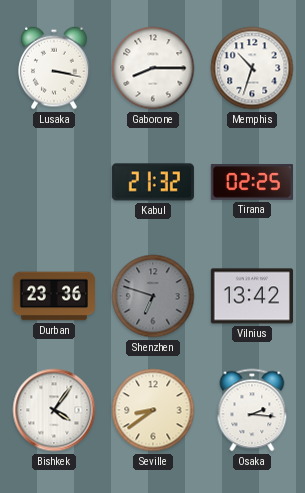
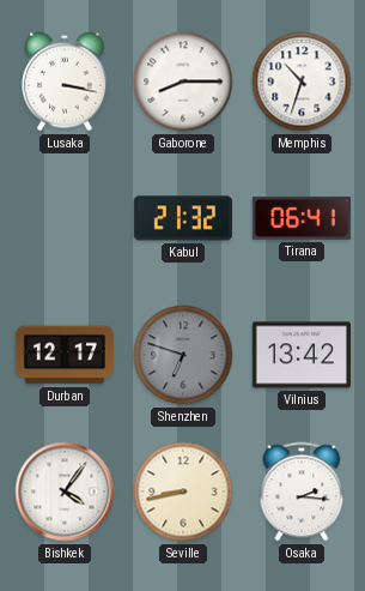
Tirana: 02:25 -> 06:41
Durban: 23:36 -> 12:17
Seville: 8:39 -> 8:43
